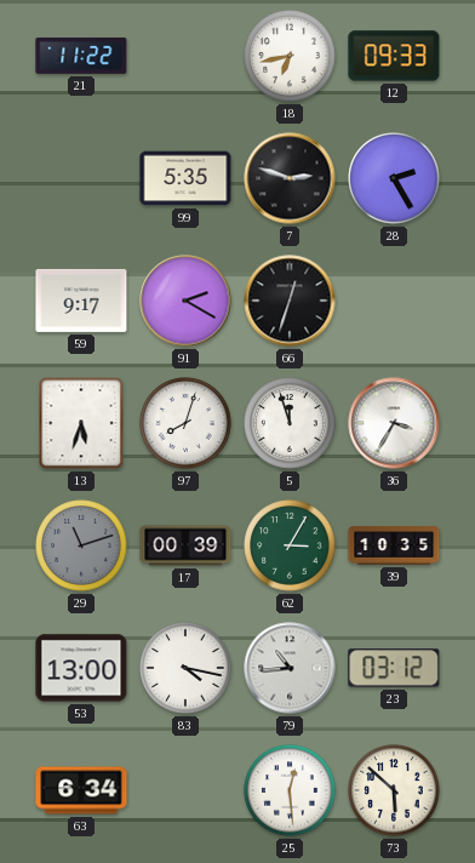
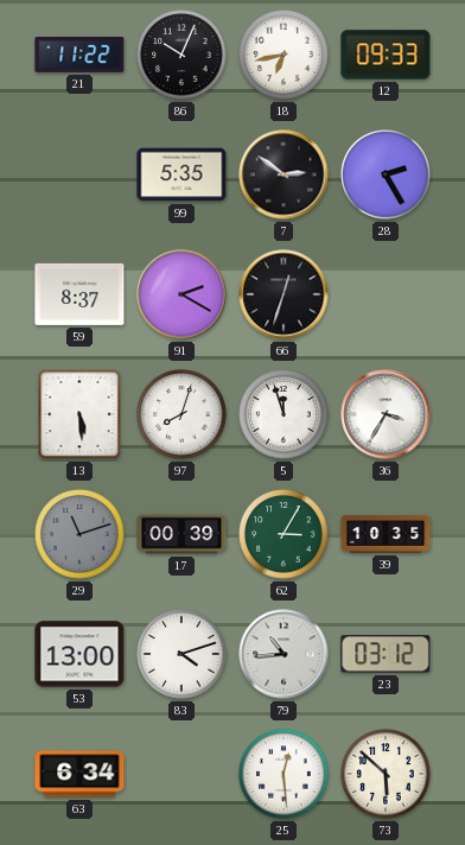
86: none -> 10:04
7: 2:48 -> 2:51
59: 9:17 -> 8:37
13: 5:33 -> 5:29
83: 4:17 -> 4:12
